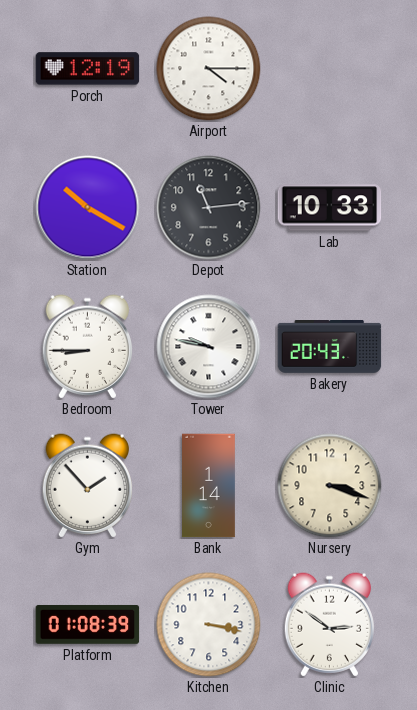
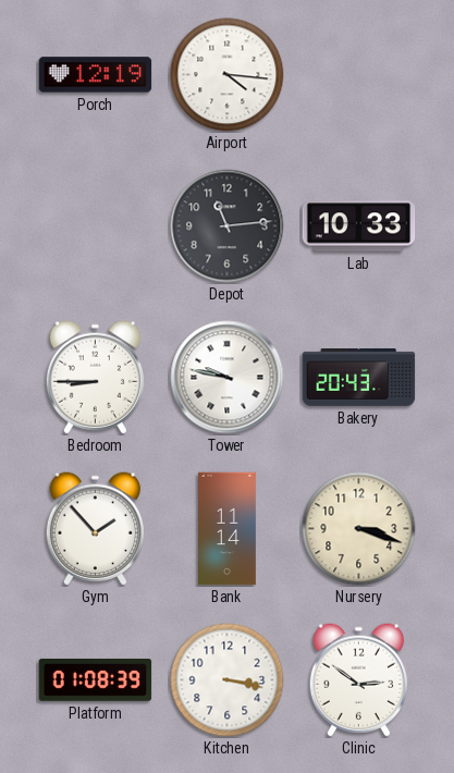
Airport: 4:15 -> 4:16
Station: 10:20 -> none
Bank: 1:14 -> 11:14
